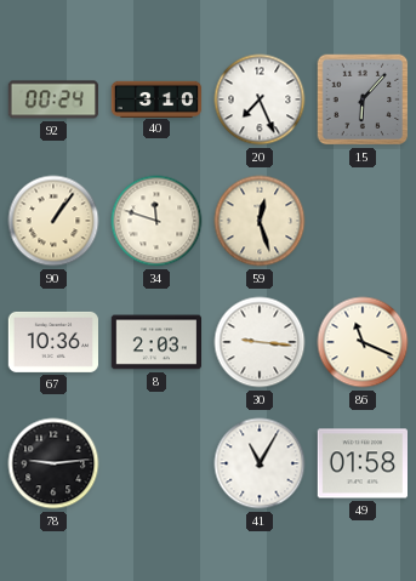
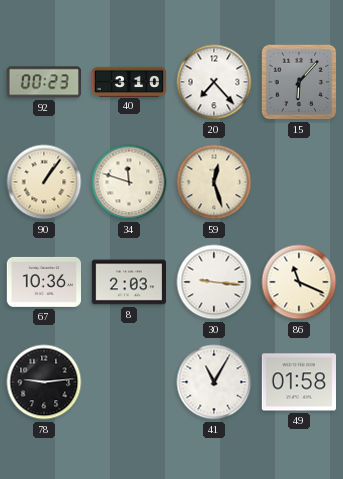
92: 00:24 -> 00:23
20: 7:26 -> 7:23
